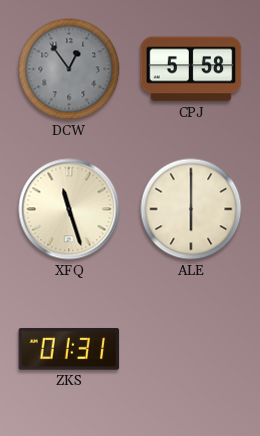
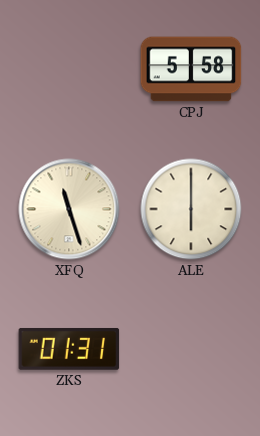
DCW: 12:54 -> none
